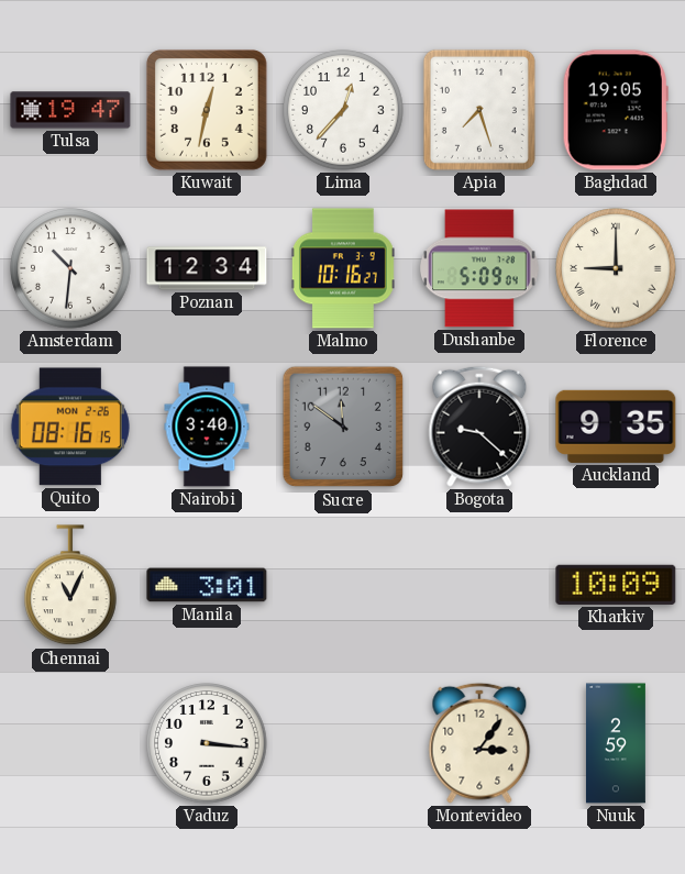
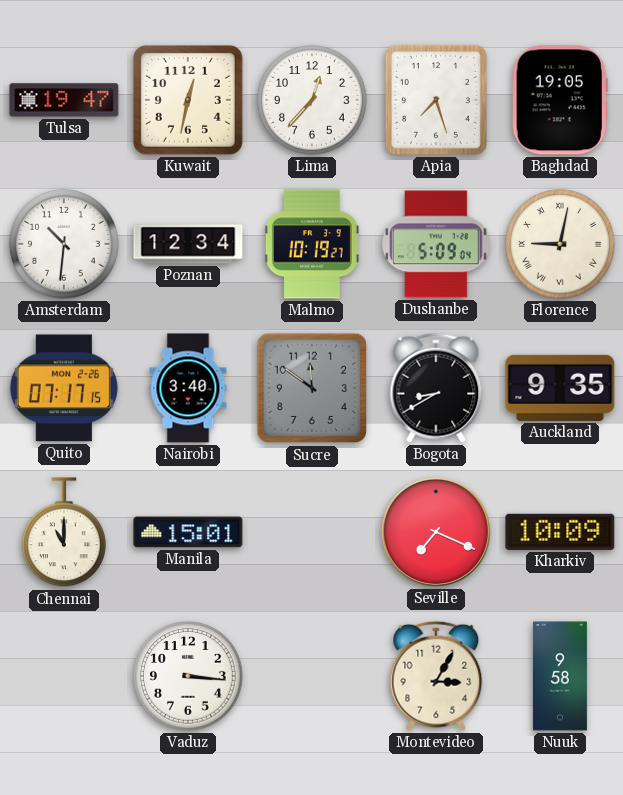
Malmo: 10:16 -> 10:19
Florence: 9:00 -> 9:02
Quito: 08:16 -> 07:17
Bogota: 9:22 -> 8:40
Chennai: 11:04 -> 11:00
Manila: 3:01 -> 15:01
Seville: none -> 7:19
Montevideo: 3:06 -> 3:05
Nuuk: 2:59 -> 9:58
